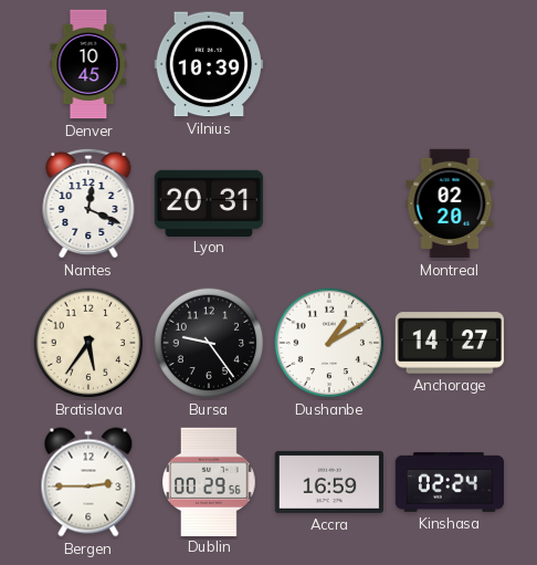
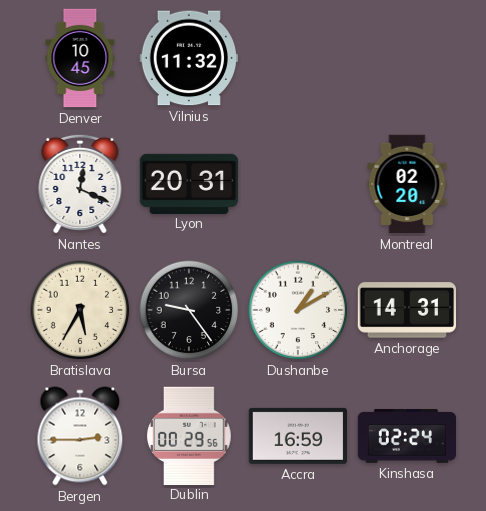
Vilnius: 10:39 -> 11:32
Bratislava: 5:36 -> 5:35
Anchorage: 14:27 -> 14:31
